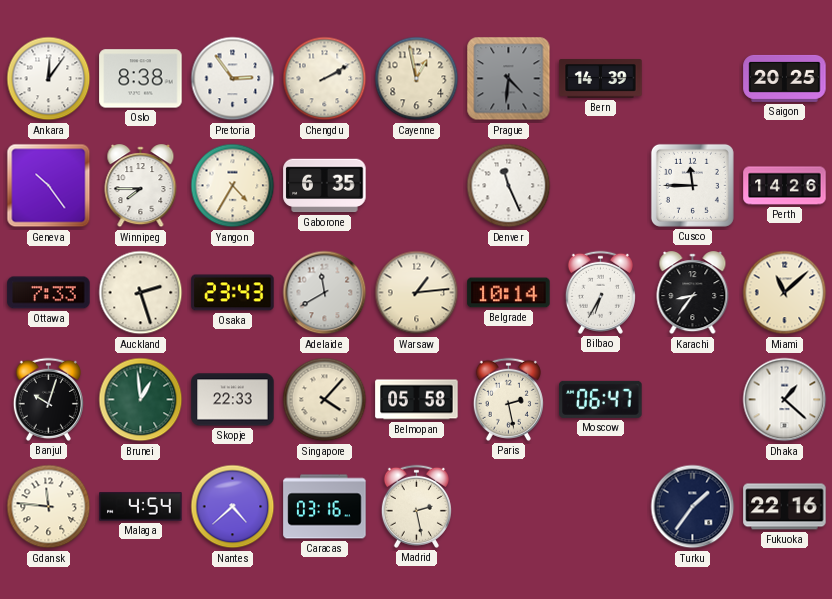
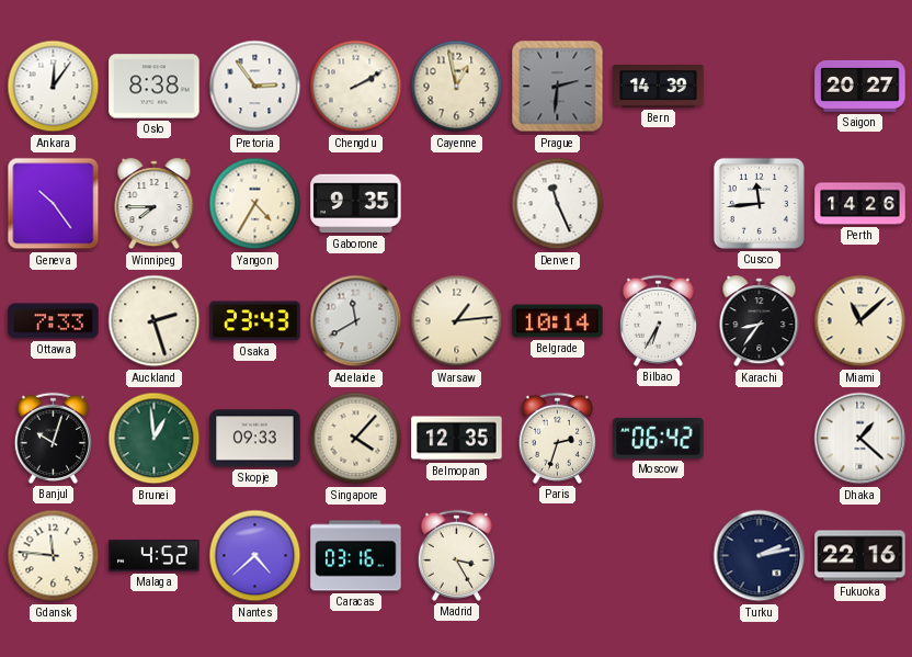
Prague: 4:31 -> 2:31
Saigon: 20:25 -> 20:27
Gaborone: 6:35 -> 9:35
Cusco: 11:45 -> 11:44
Skopje: 22:33 -> 09:33
Belmopan: 05:58 -> 12:35
Paris: 2:28 -> 2:33
Moscow: 06:47 -> 06:42
Malaga: 4:54 -> 4:52
Madrid: 2:28 -> 3:25
Turku: 1:36 -> 2:13
